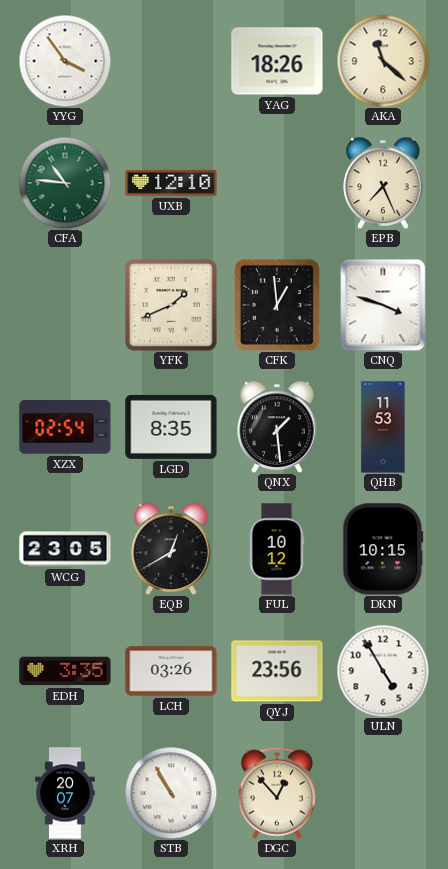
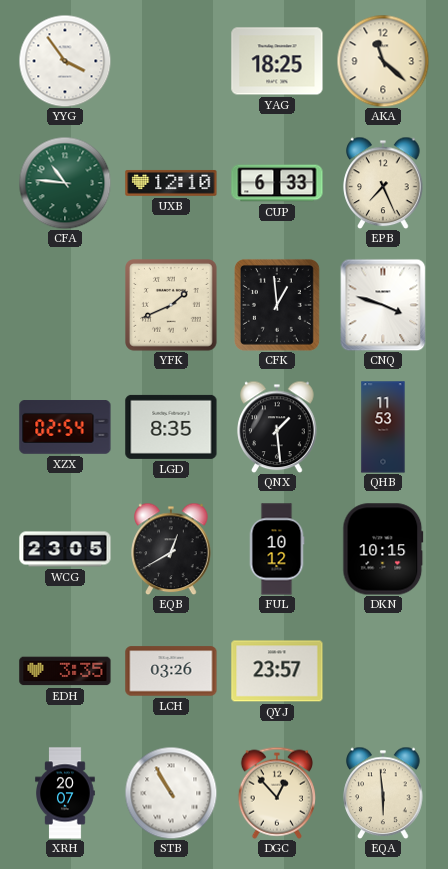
YAG: 18:26 -> 18:25
CUP: none -> 6:33
QYJ: 23:56 -> 23:57
ULN: 4:55 -> none
EQA: none -> 5:59
